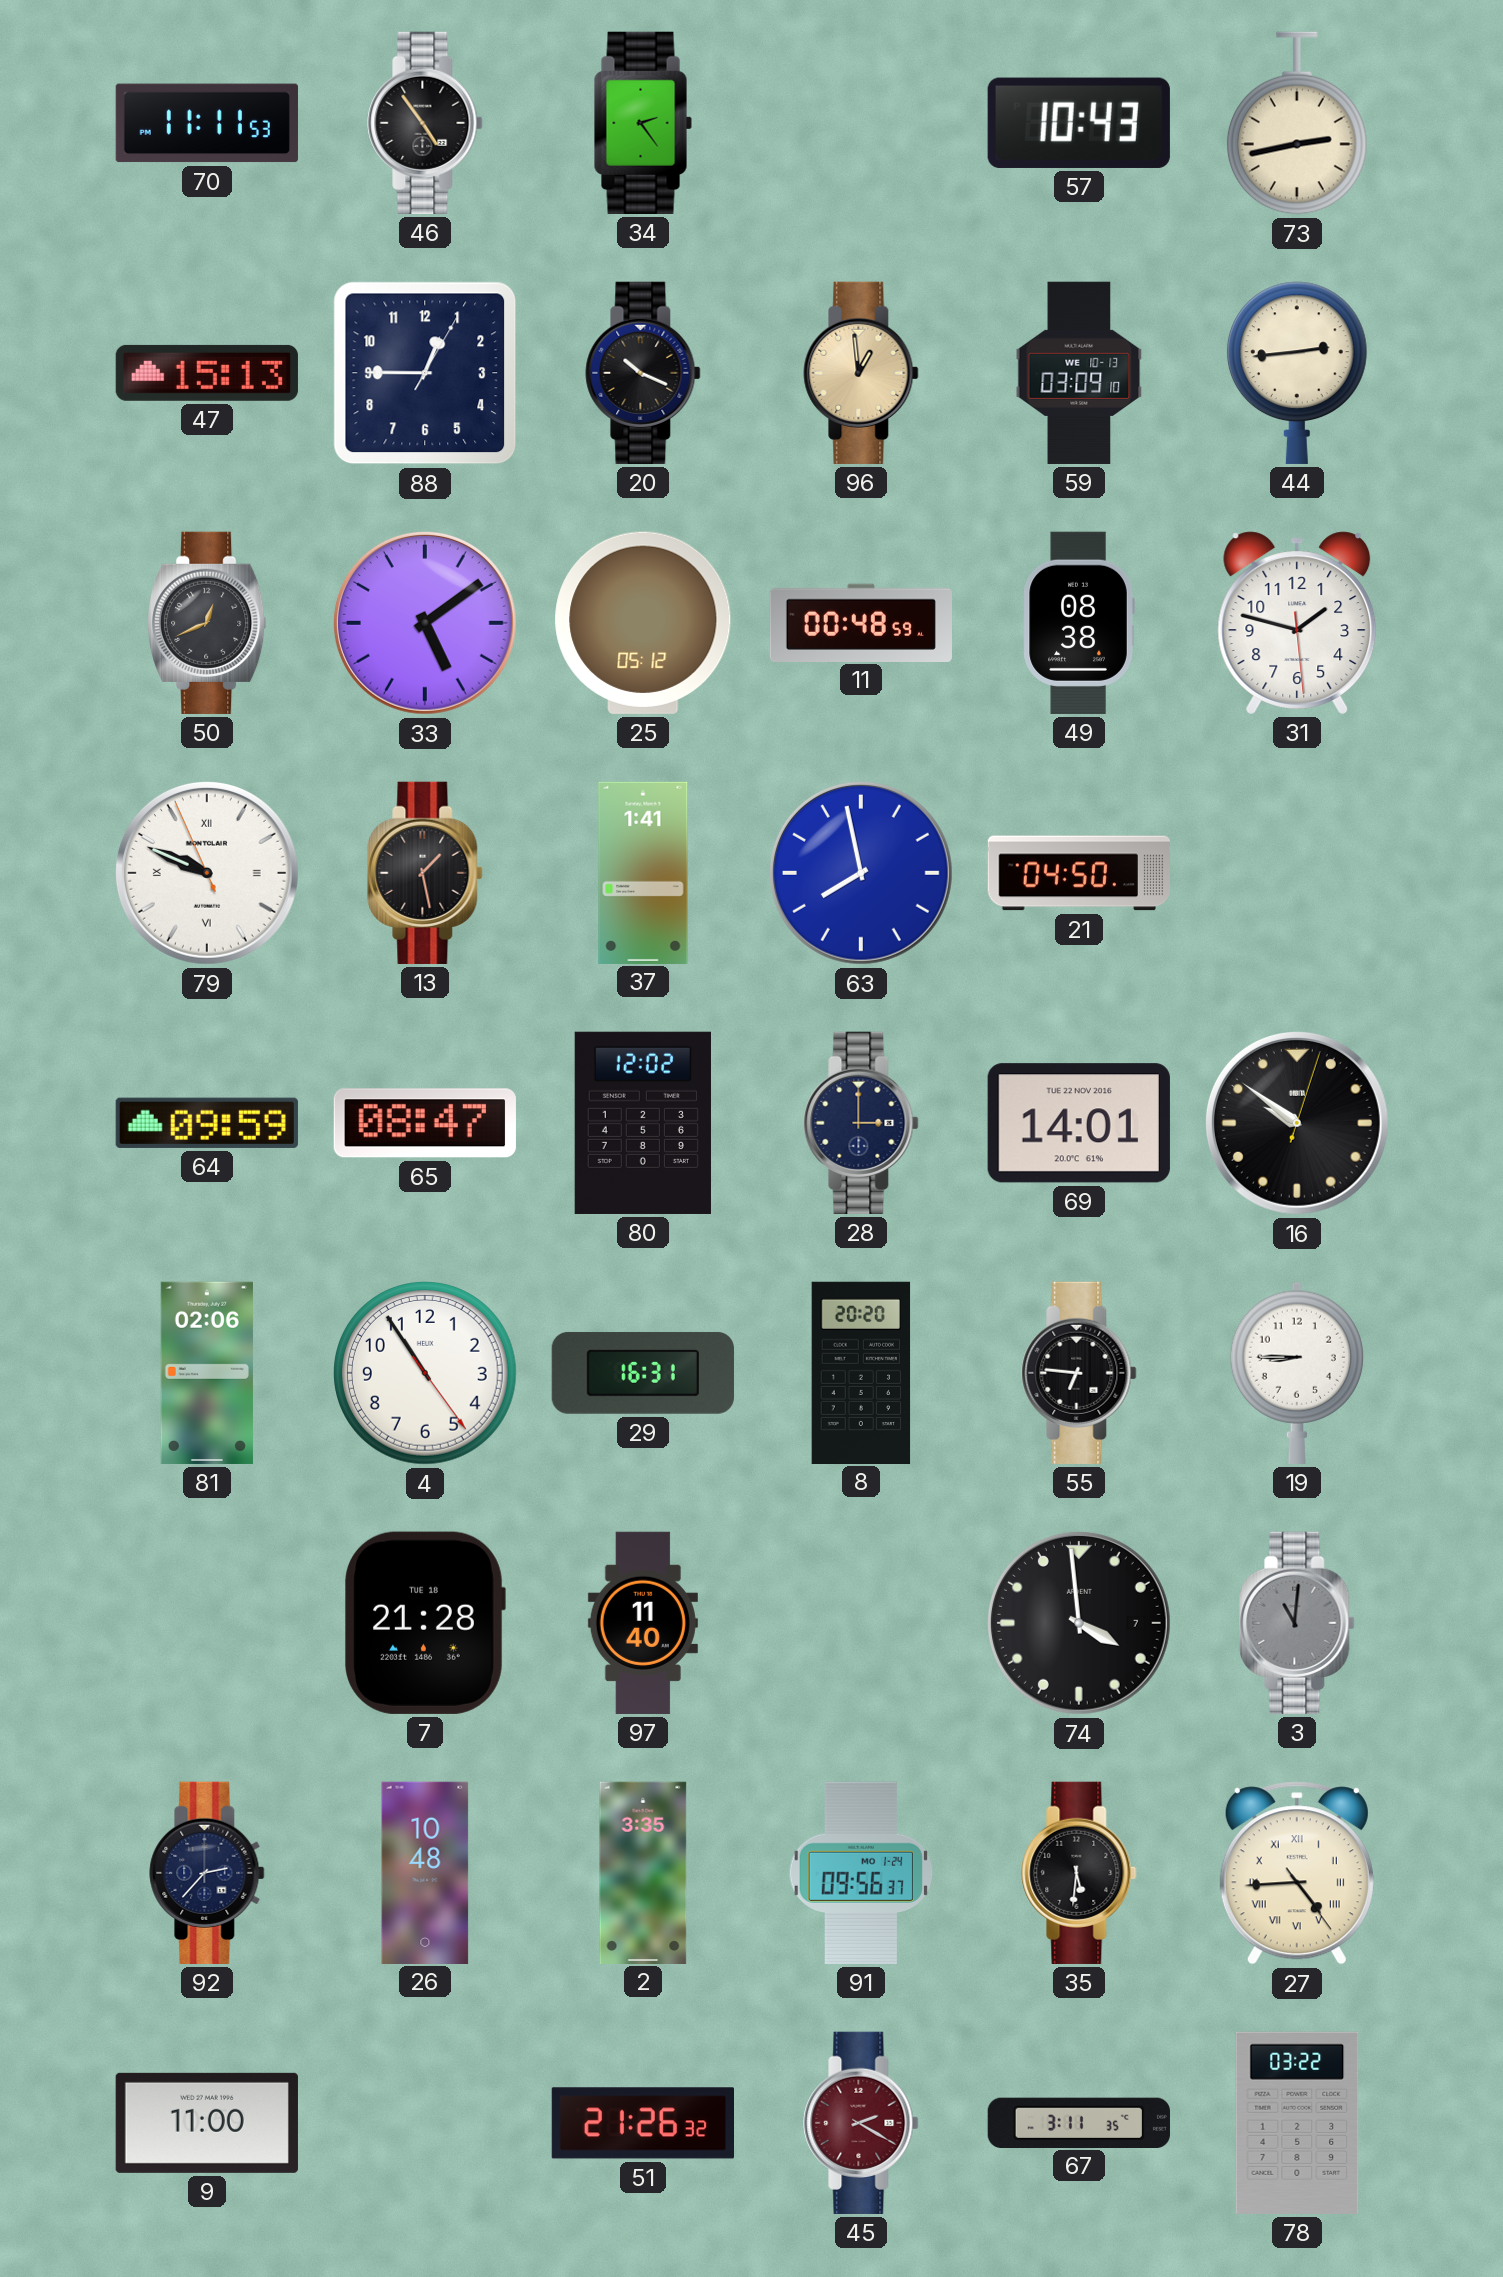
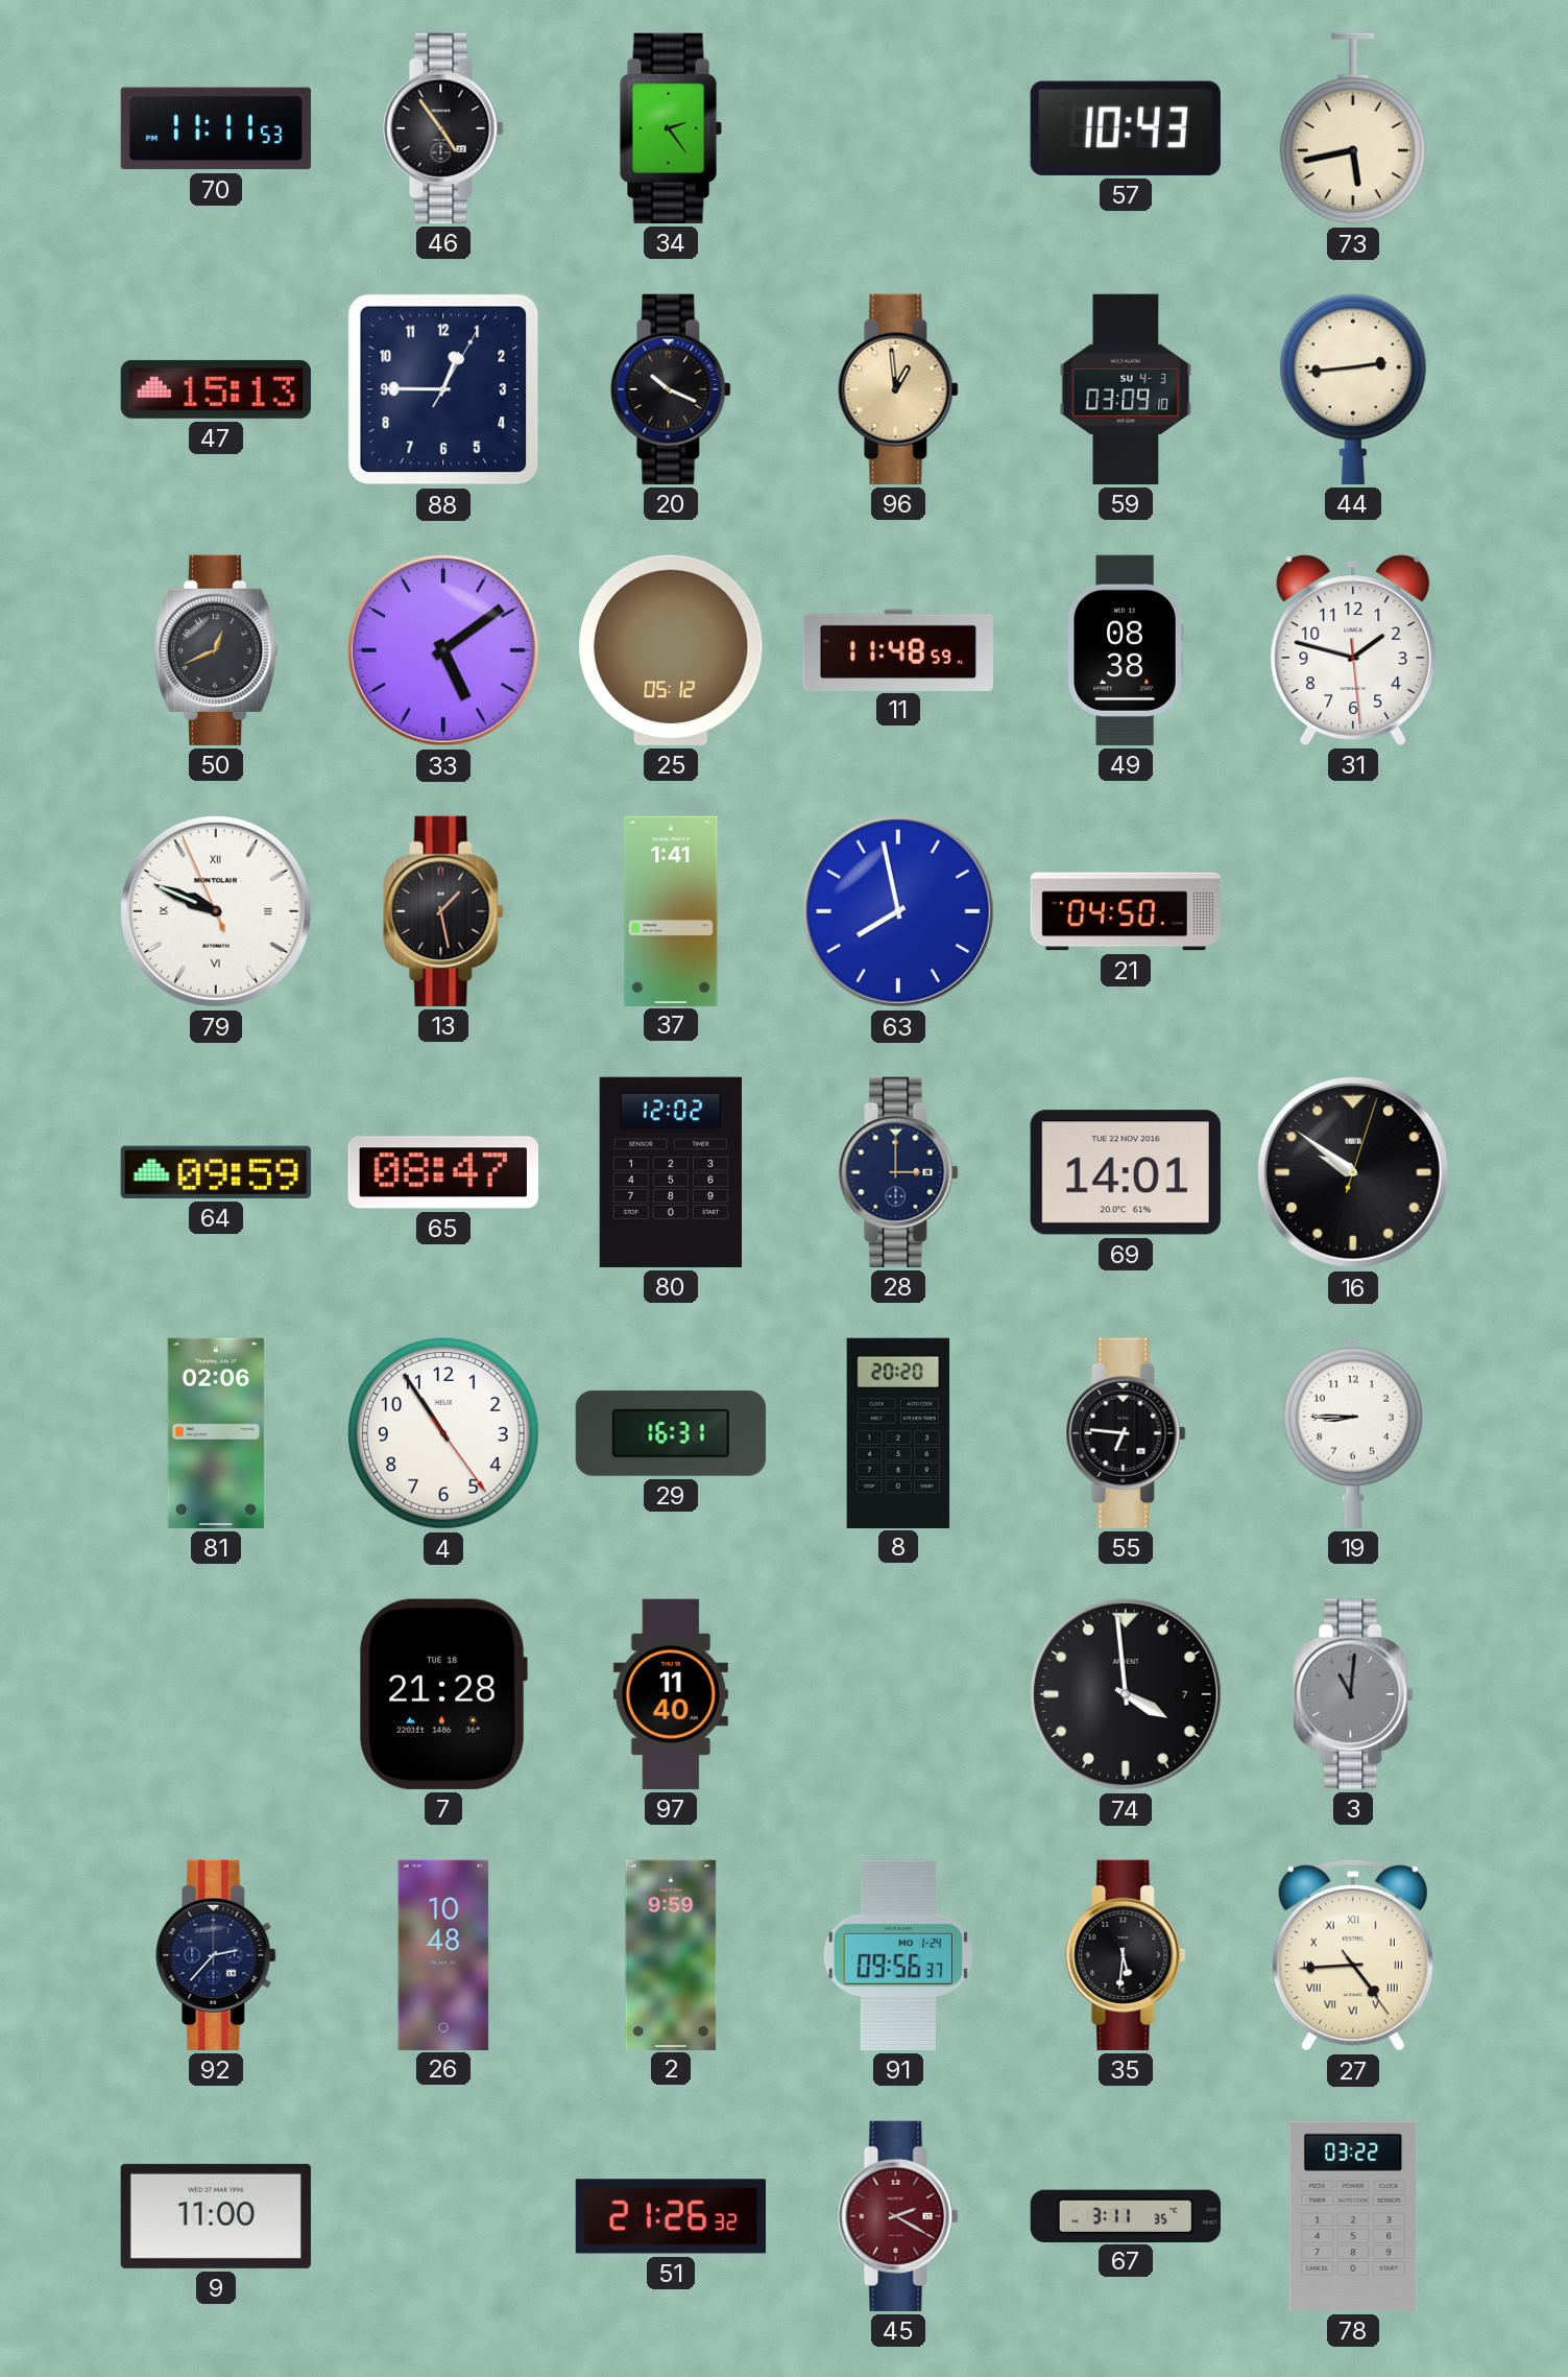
73: 2:43 -> 5:43
59 date: WE 10-13 -> SU 4-3
11: 00:48 -> 11:48
2: 3:35 -> 9:59
